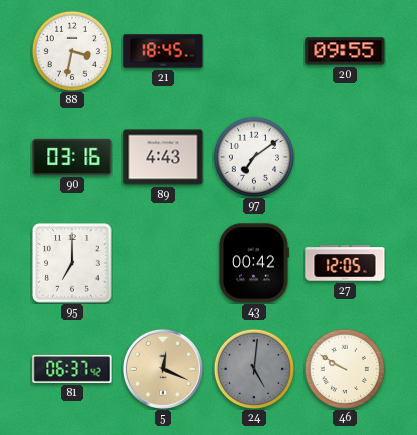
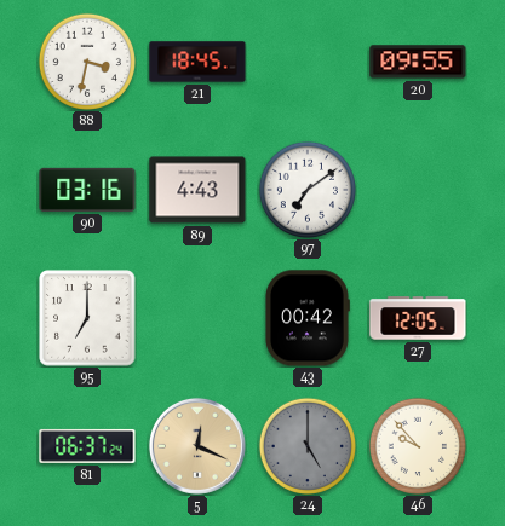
81: 06:37:42 -> 06:37:24
24: 5:01 -> 5:00
46: 9:50 -> 9:53
